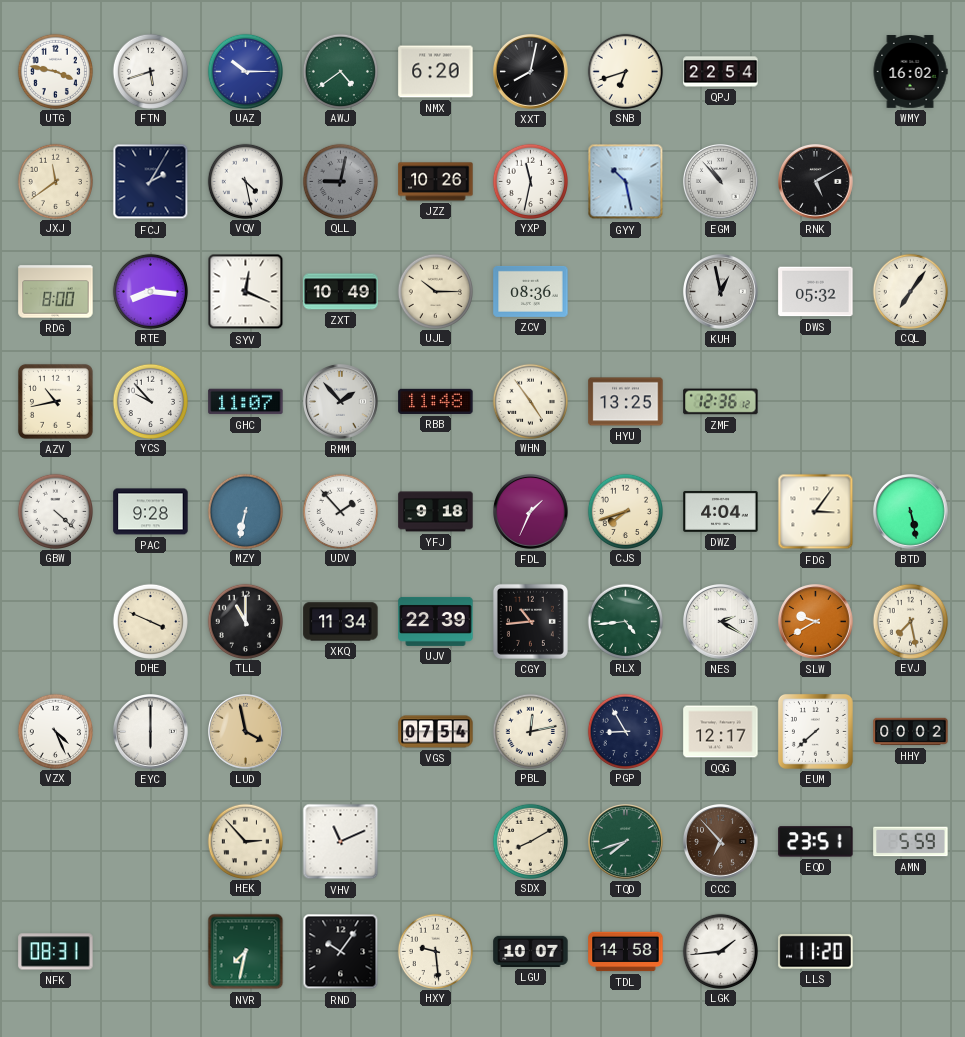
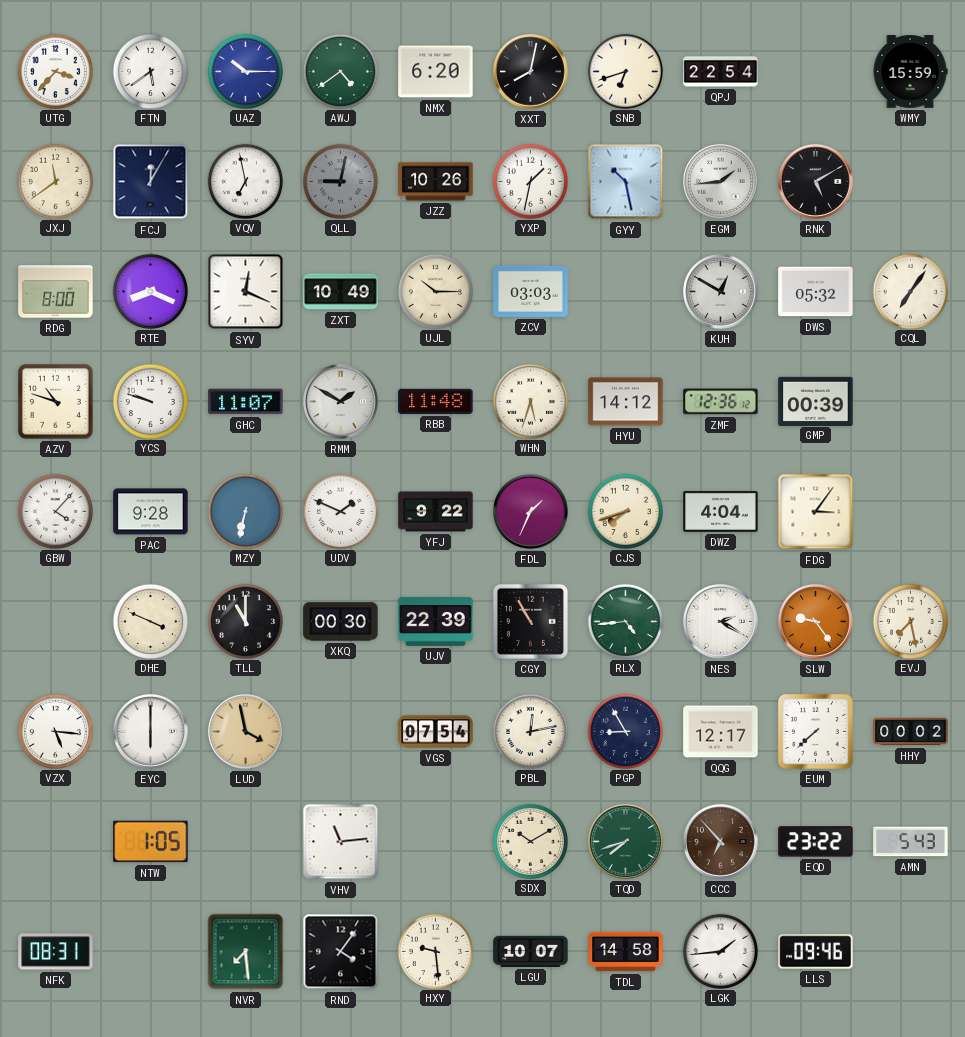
UTG: 3:47 -> 3:37
FTN: 5:42 -> 5:39
WMY: 16:02 -> 15:59
FCJ: 2:05 -> 12:05
VQV: 4:28 -> 6:58
YXP: 11:32 -> 1:32
EGM: 10:53 -> 1:44
RTE: 8:16 -> 8:19
ZCV: 08:36 -> 03:03
KUH: 12:58 -> 12:50
AZV: 10:43 -> 10:48
YCS: 9:53 -> 9:48
RMM: 1:53 -> 1:50
WHN: 4:54 -> 5:33
HYU: 13:25 -> 14:12
GMP: none -> 00:39
GBW: 4:22 -> 4:07
UDV: 1:53 -> 1:49
YFJ: 9:18 -> 9:22
BTD: 5:28 -> none
XKQ: 11:34 -> 00:30
CGY: 10:44 -> 10:55
SLW: 9:40 -> 9:24
VZX: 4:26 -> 5:16
NTW: none -> 1:05
HEK: 2:53 -> none
VHV: 11:11 -> 11:14
SDX: 8:10 -> 10:10
EQD: 23:51 -> 23:22
AMN: 5:59 -> 5:43
NVR: 7:32 -> 7:29
RND: 10:06 -> 4:06
LLS: 11:20 -> 09:46
